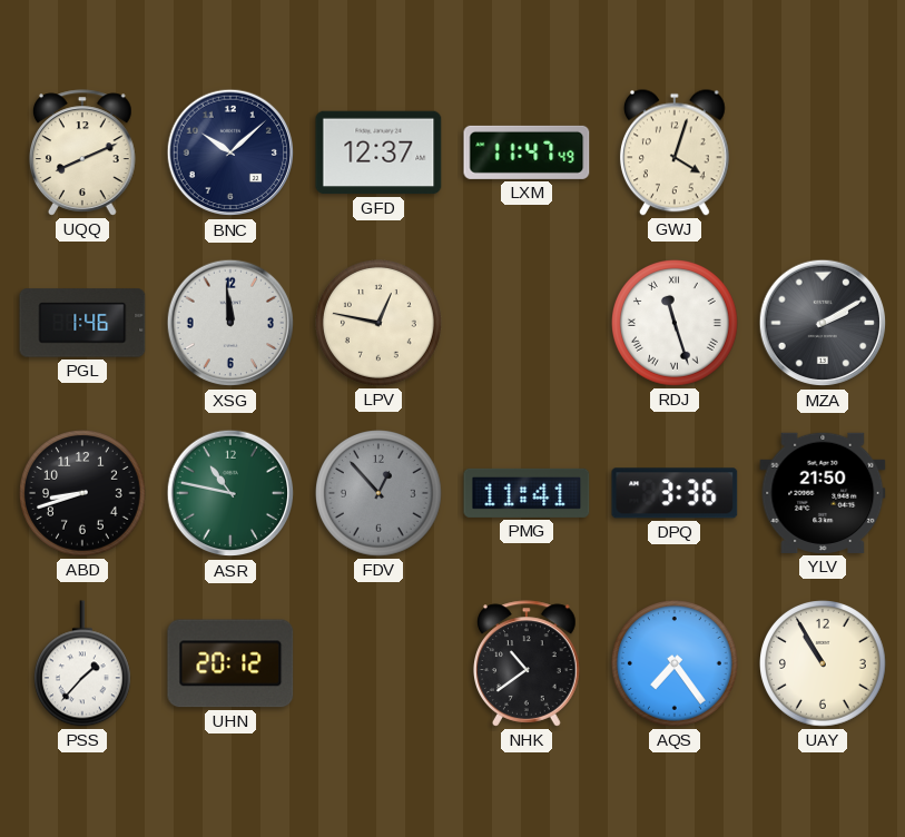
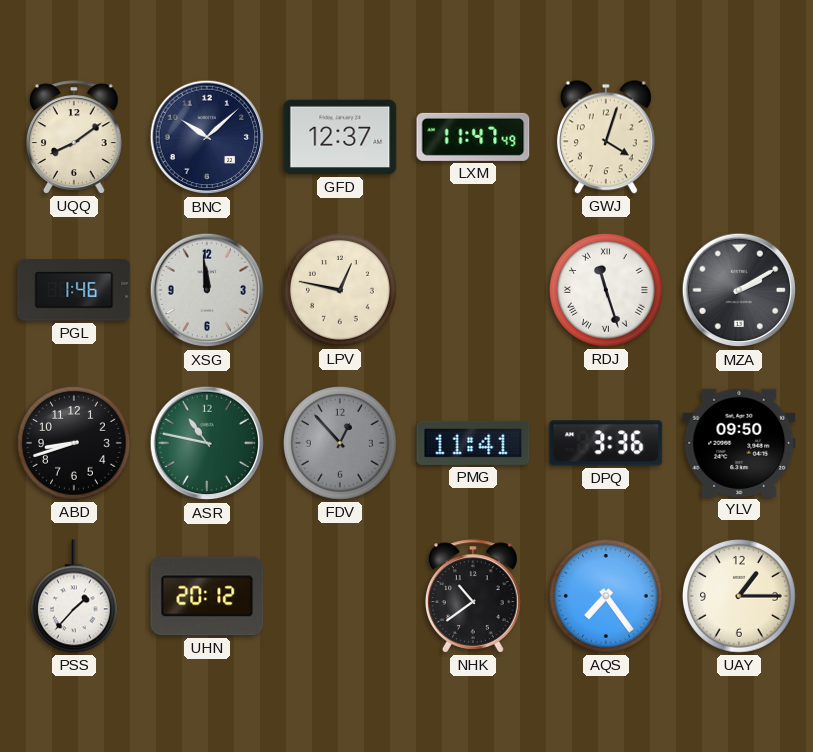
UQQ: 8:11 -> 8:09
YLV: 21:50 -> 09:50
UAY: 10:55 -> 1:15
